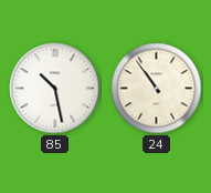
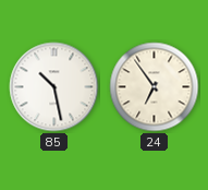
24: 10:54 -> 6:54
